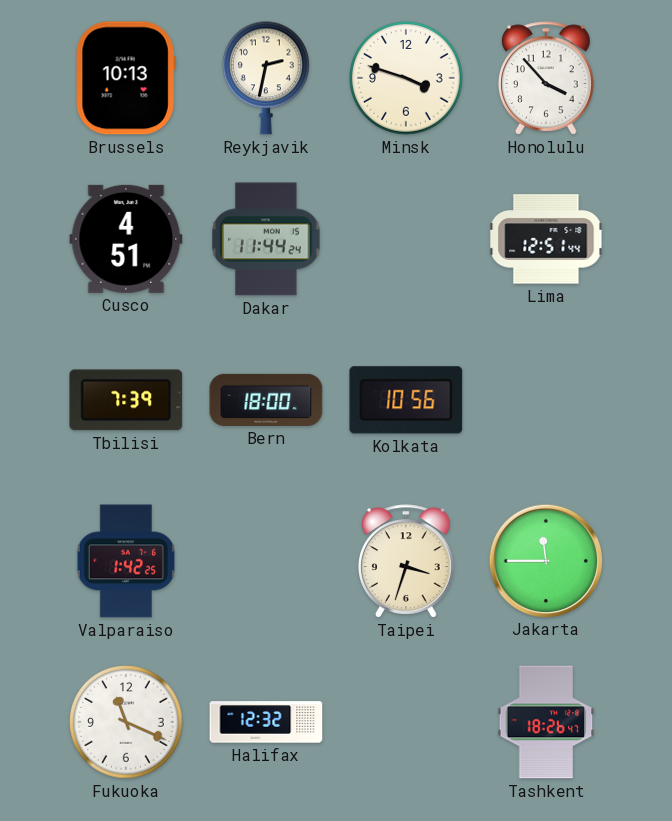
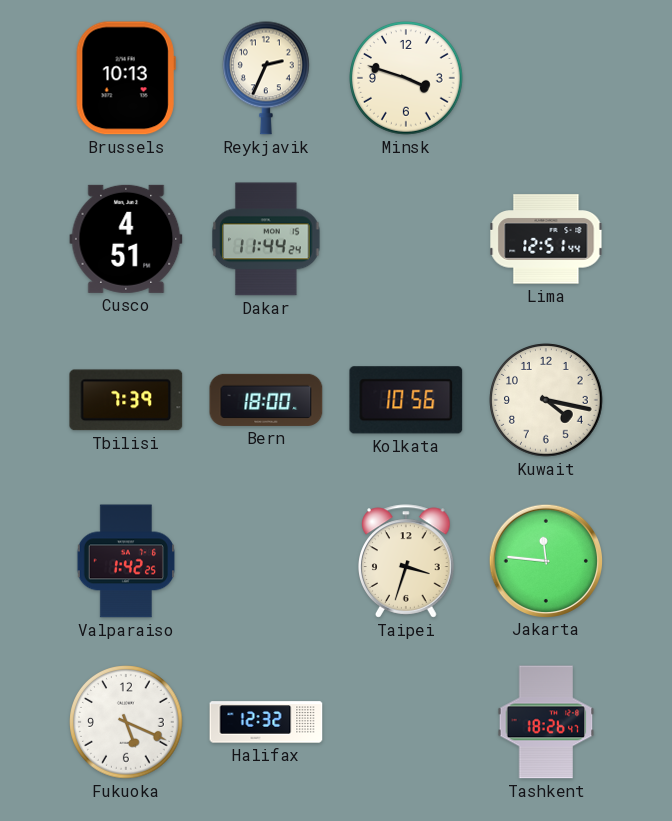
Reykjavik: 2:32 -> 2:34
Honolulu: 3:53 -> none
Kuwait: none -> 4:17
Jakarta: 11:45 -> 11:46
Fukuoka: 11:19 -> 5:19
